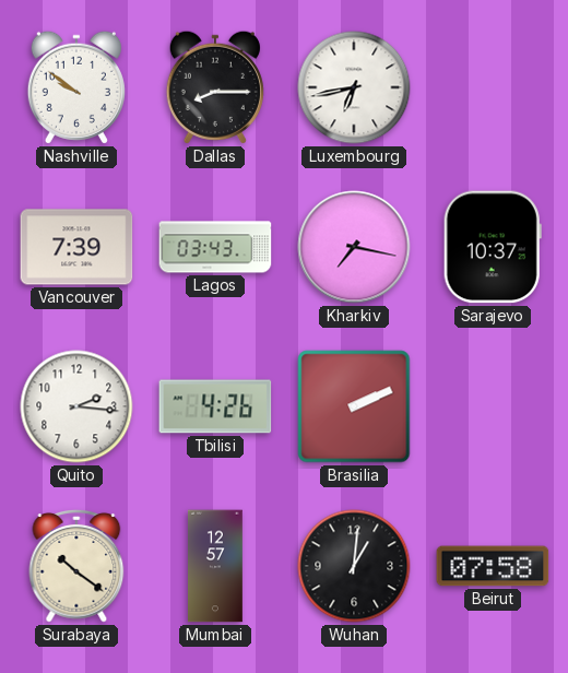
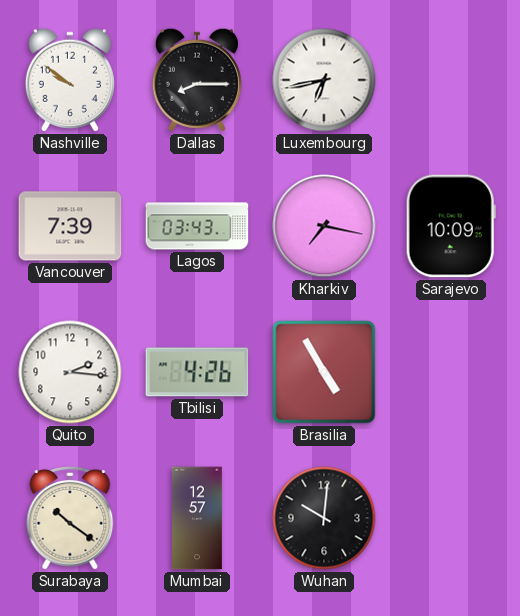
Sarajevo: 10:37 -> 10:09
Brasilia: 2:11 -> 4:55
Wuhan: 1:01 -> 10:01
Beirut: 07:58 -> none
